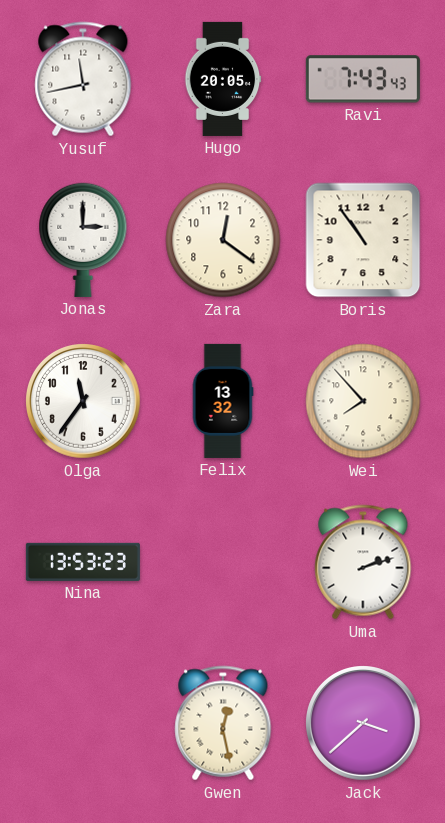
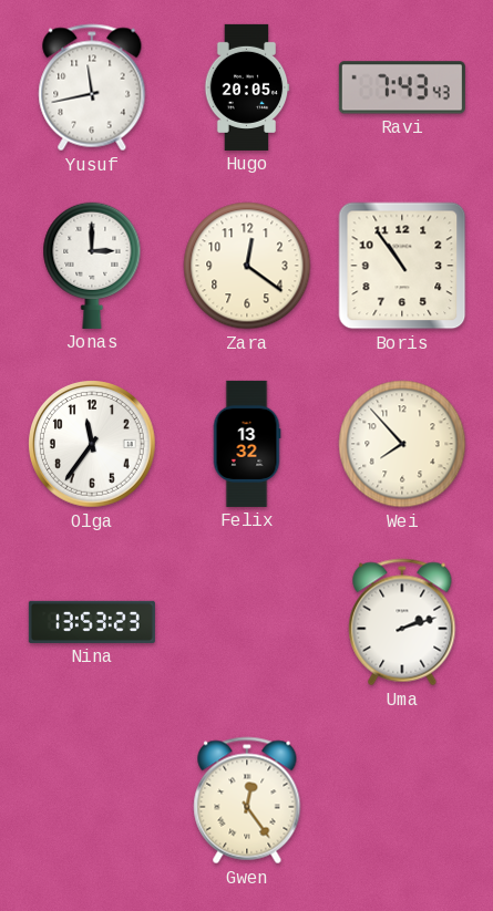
Gwen: 12:28 -> 12:24
Jack: 3:38 -> none
